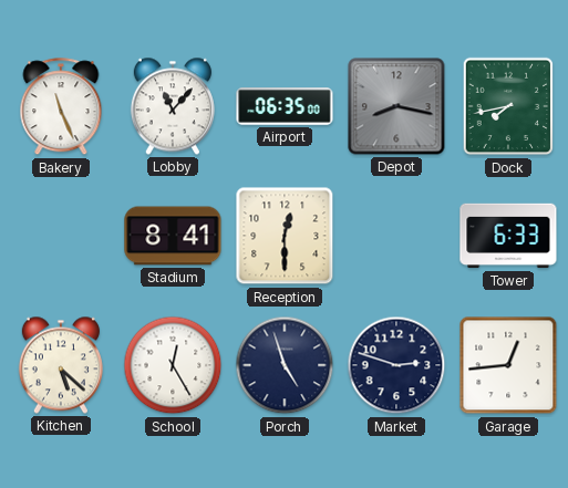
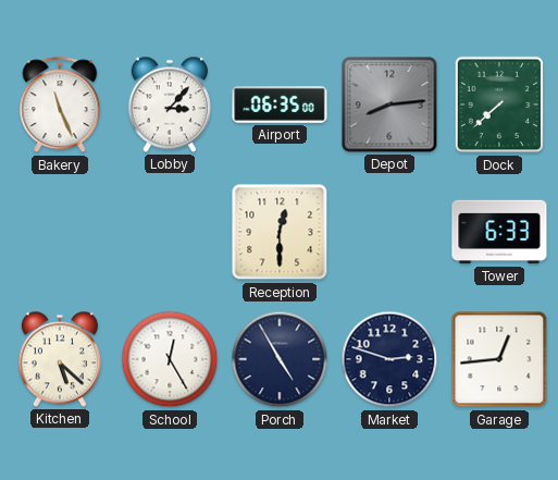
Lobby: 11:07 -> 3:07
Depot: 8:17 -> 8:14
Dock: 7:43 -> 7:38
Stadium: 8:41 -> none
Porch: 4:57 -> 4:55
